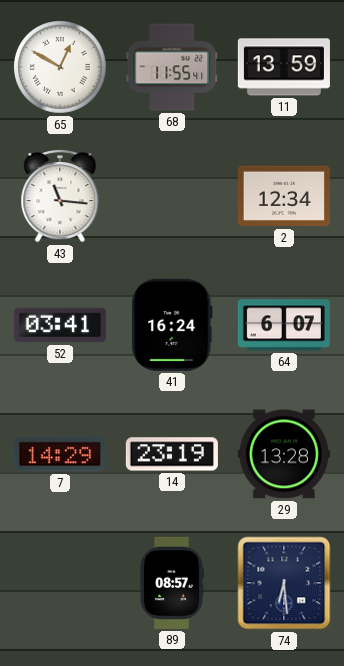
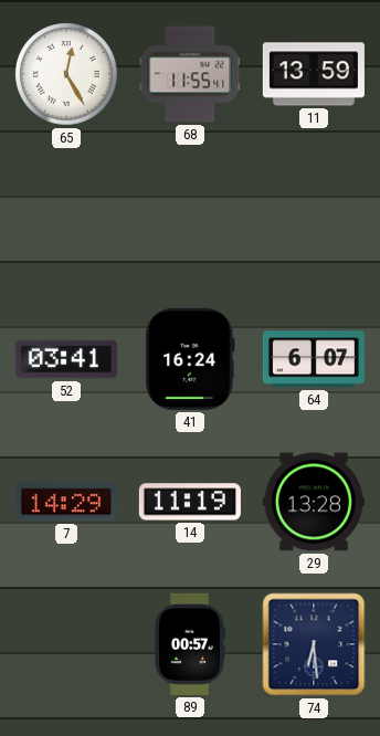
65: 12:50 -> 12:25
43: 11:16 -> none
2: 12:34 -> none
14: 23:19 -> 11:19
89: 08:57 -> 00:57
